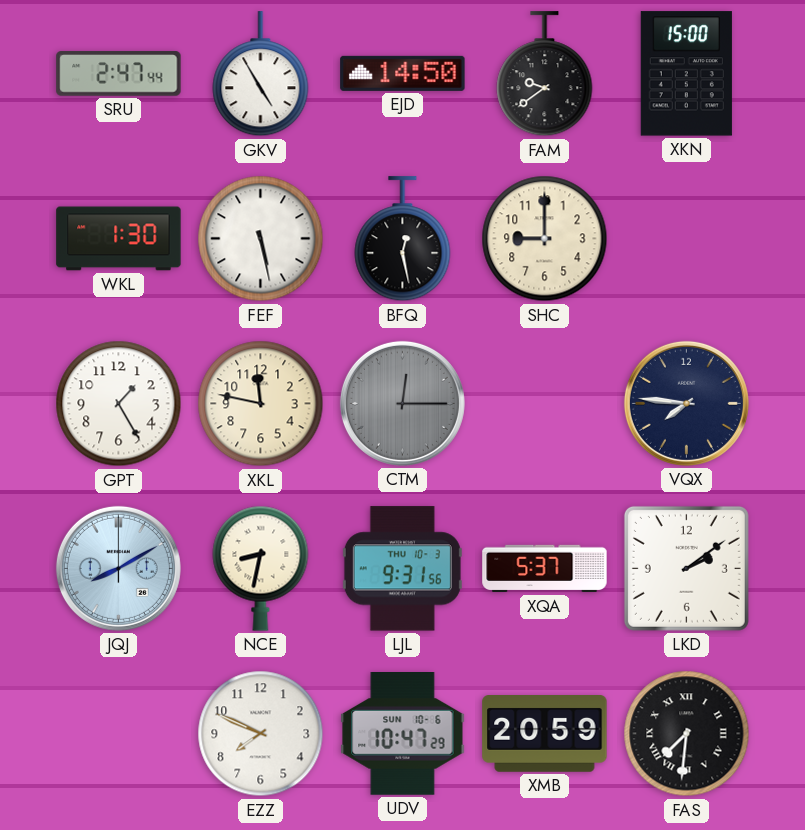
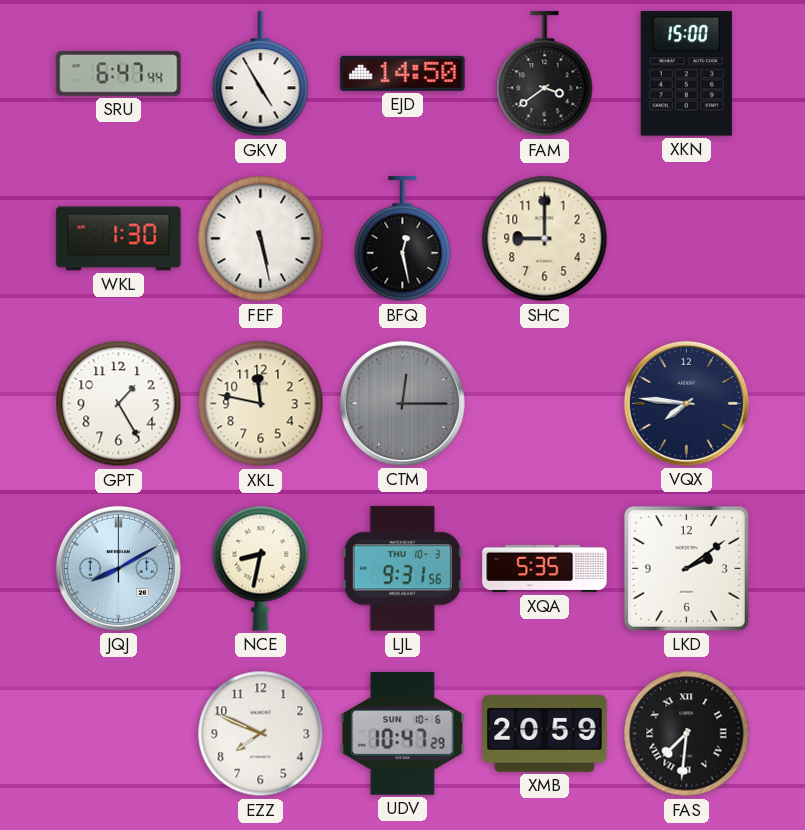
SRU: 2:47 -> 6:47
FAM: 9:39 -> 3:39
XQA: 5:37 -> 5:35
